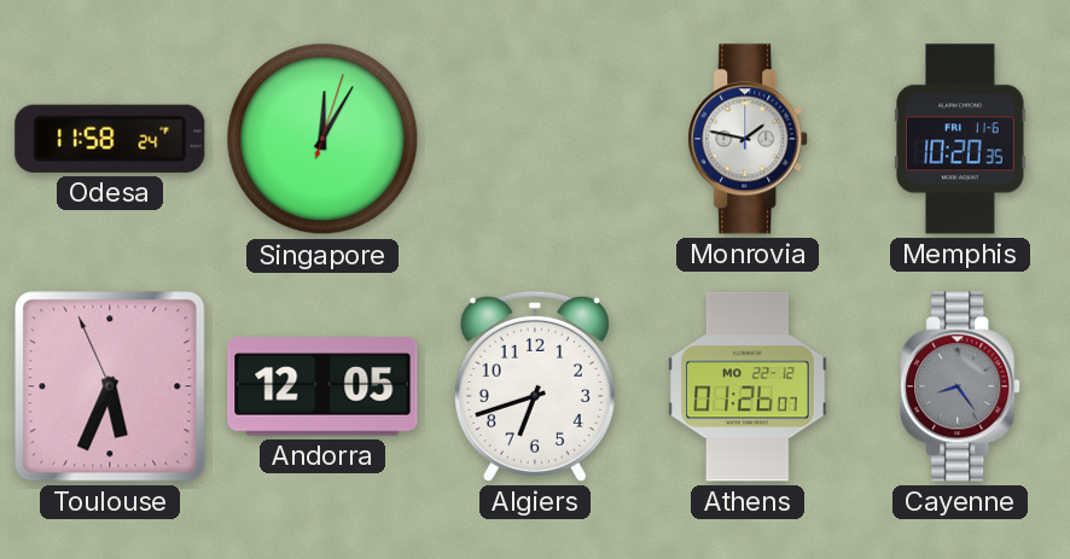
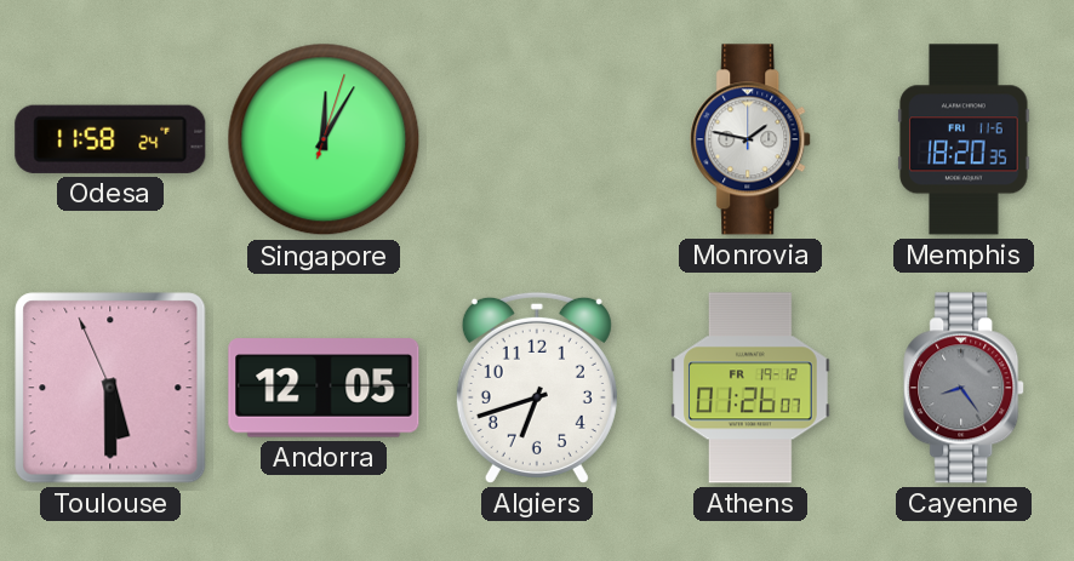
Memphis: 10:20 -> 18:20
Toulouse: 5:33 -> 5:29
Athens date: MO 22-12 -> FR 19-12
